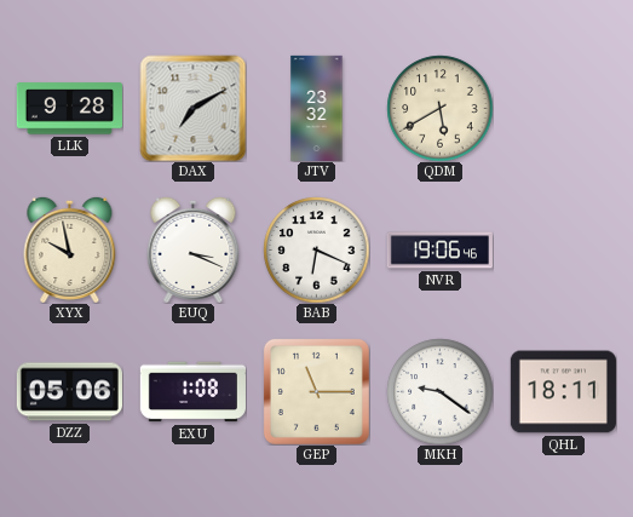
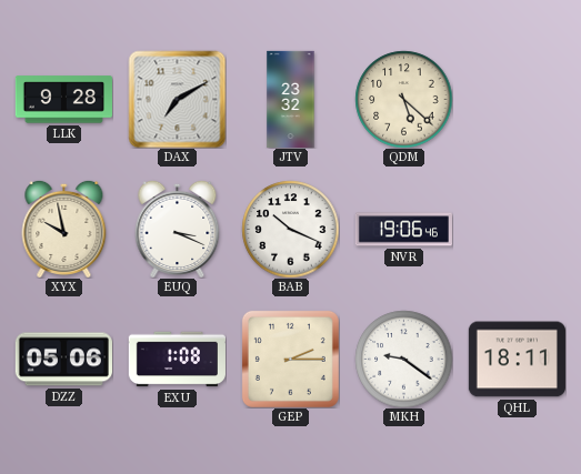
QDM: 5:40 -> 5:22
BAB: 6:19 -> 10:19
GEP: 11:15 -> 2:15
